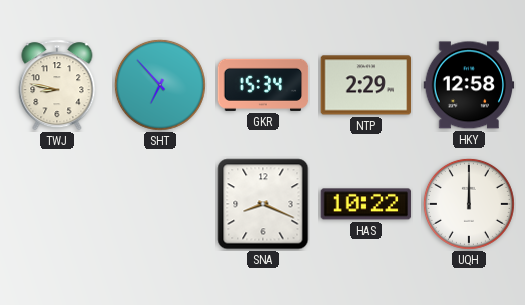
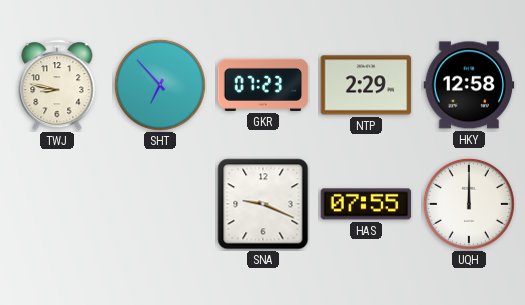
GKR: 15:34 -> 07:23
SNA: 8:19 -> 9:19
HAS: 10:22 -> 07:55
